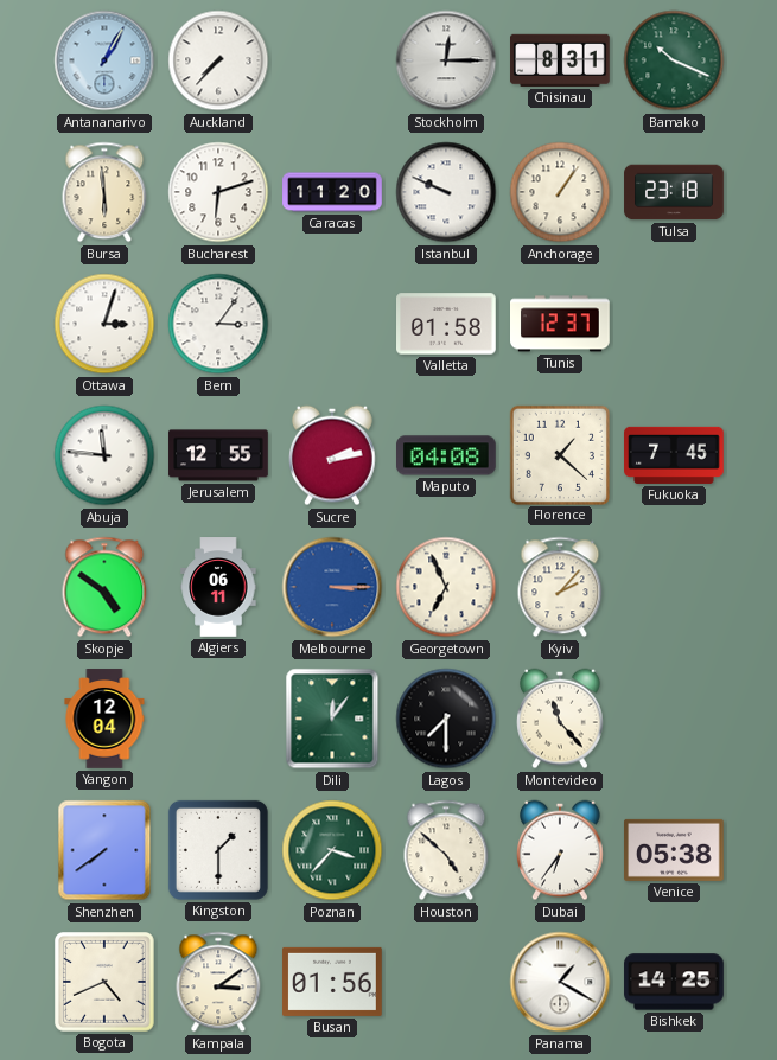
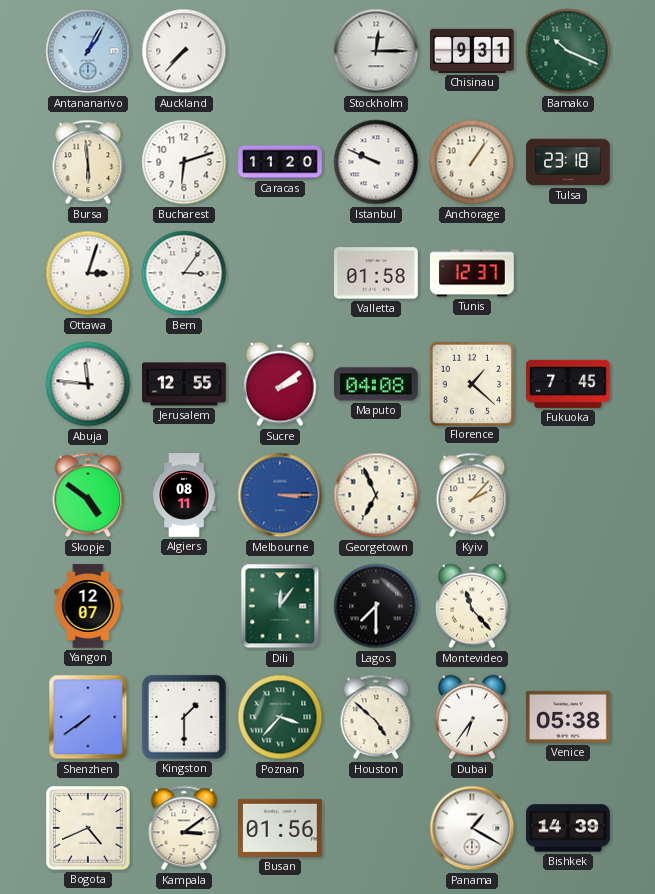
Chisinau: 8:31 -> 9:31
Sucre: 2:13 -> 2:09
Algiers: 06:11 -> 08:11
Yangon: 12:04 -> 12:07
Bishkek: 14:25 -> 14:39
